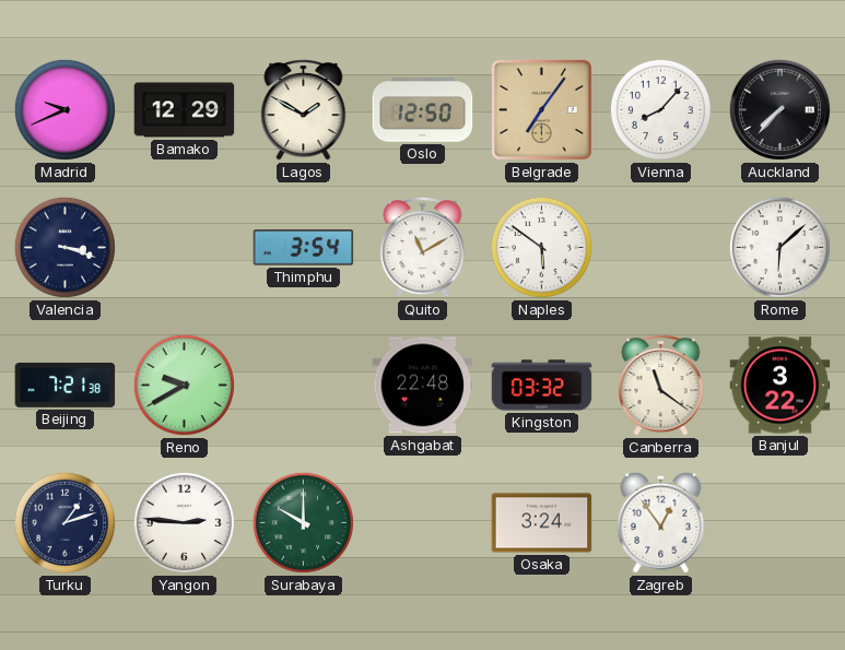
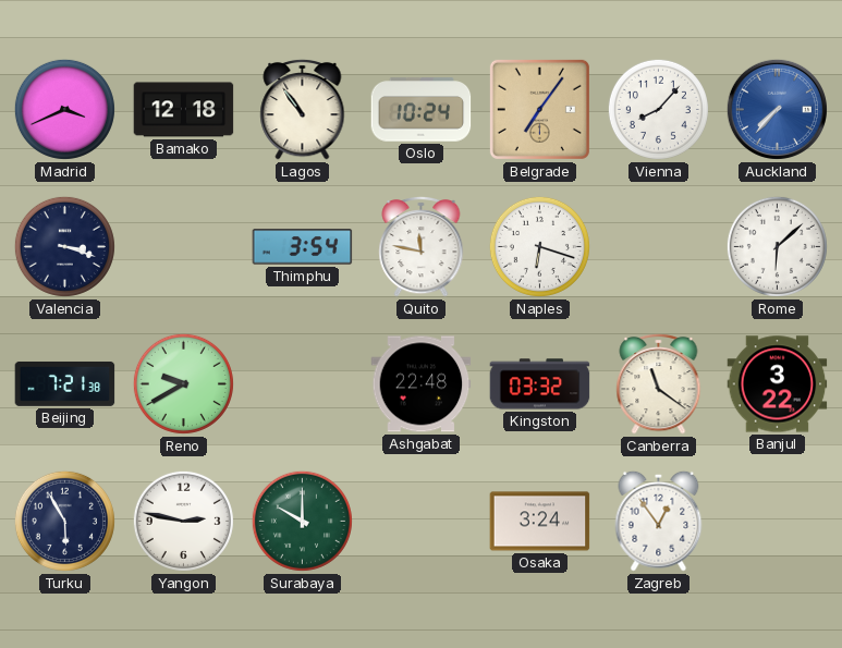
Madrid: 9:41 -> 3:41
Bamako: 12:29 -> 12:18
Lagos: 1:50 -> 10:54
Oslo: 12:50 -> 10:24
Auckland dial: black -> blue
Quito: 11:10 -> 11:47
Naples: 5:51 -> 6:18
Turku: 1:12 -> 5:55
Yangon: 2:46 -> 2:47
